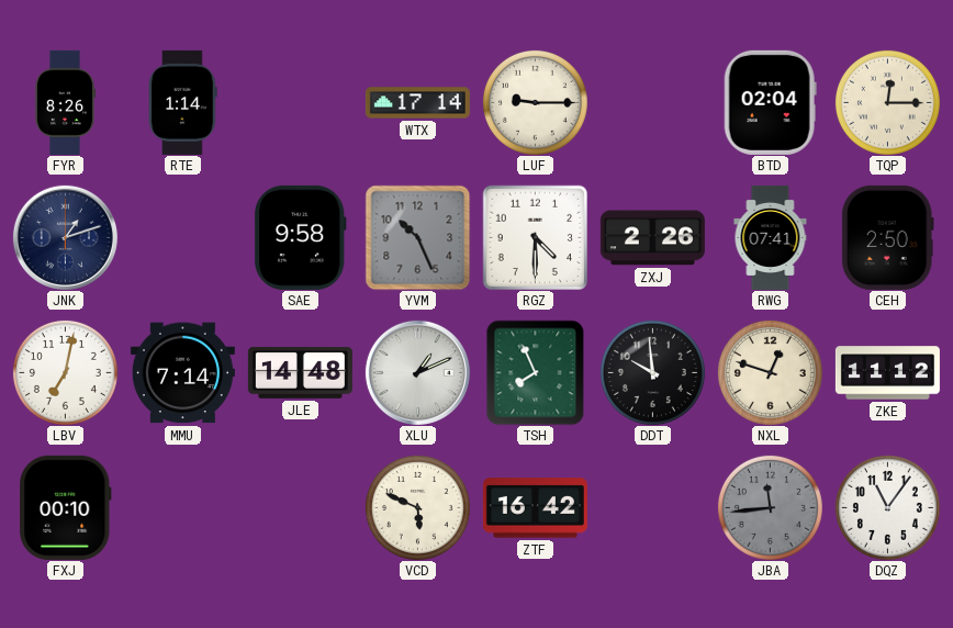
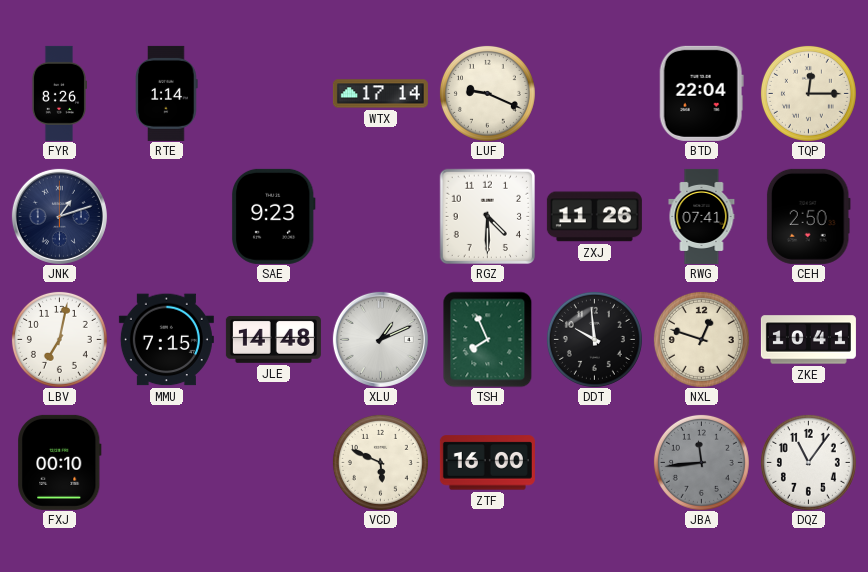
LUF: 9:15 -> 9:19
BTD: 02:04 -> 22:04
SAE: 9:58 -> 9:23
YVM: 10:26 -> none
ZXJ: 2:26 -> 11:26
MMU: 7:14 -> 7:15
ZKE: 11:12 -> 10:41
ZTF: 16:42 -> 16:00
